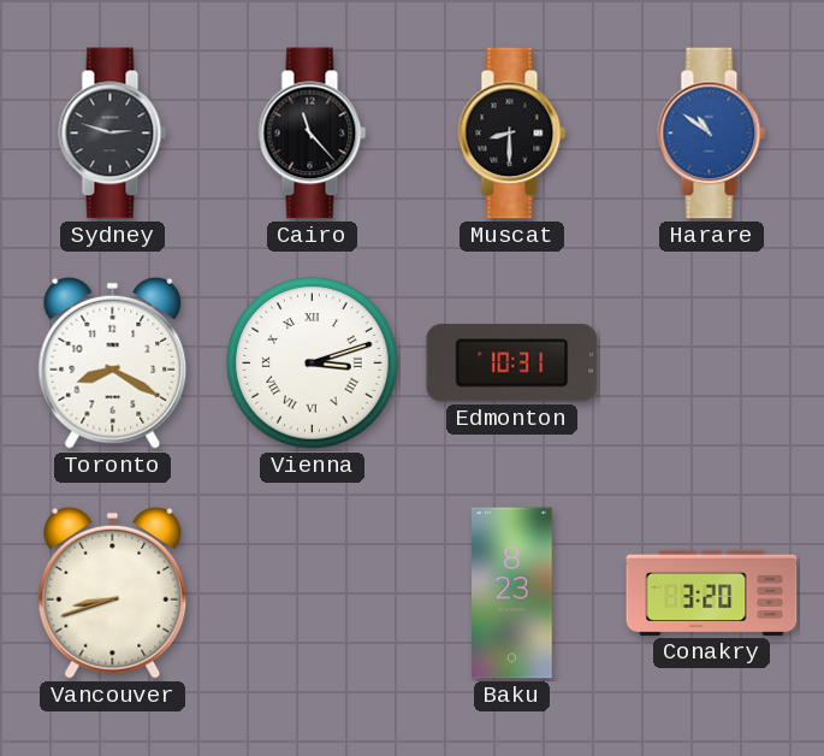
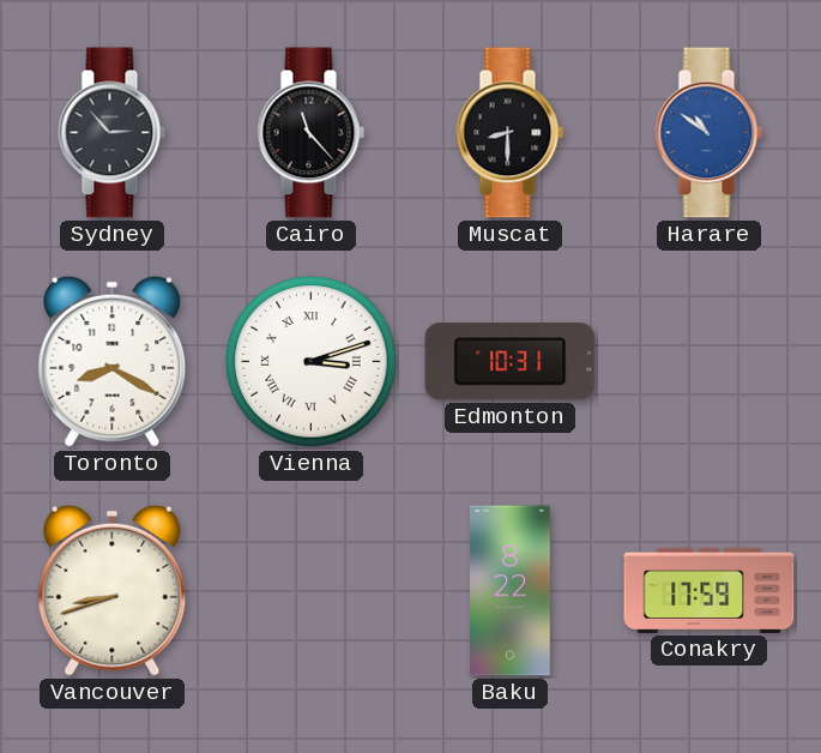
Sydney: 2:48 -> 2:53
Baku: 8:23 -> 8:22
Conakry: 3:20 -> 17:59
